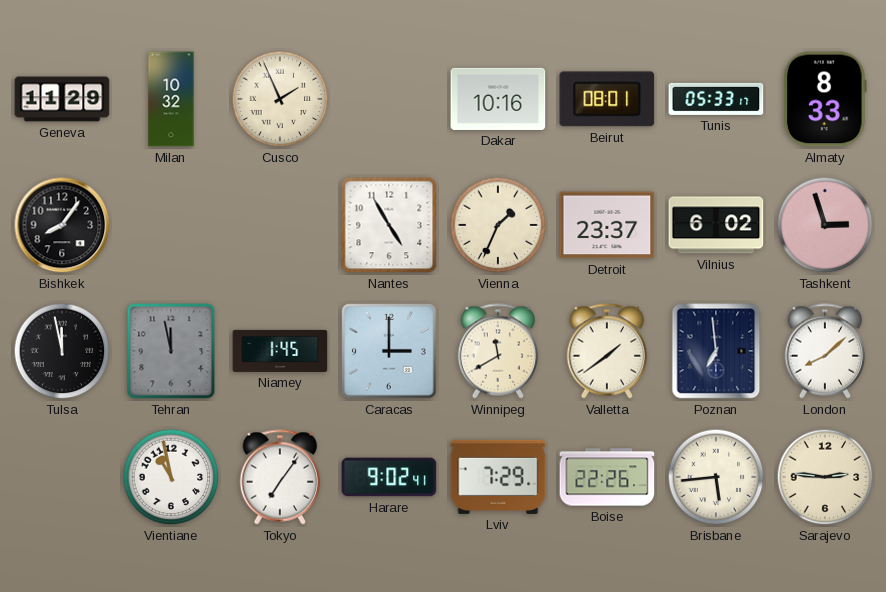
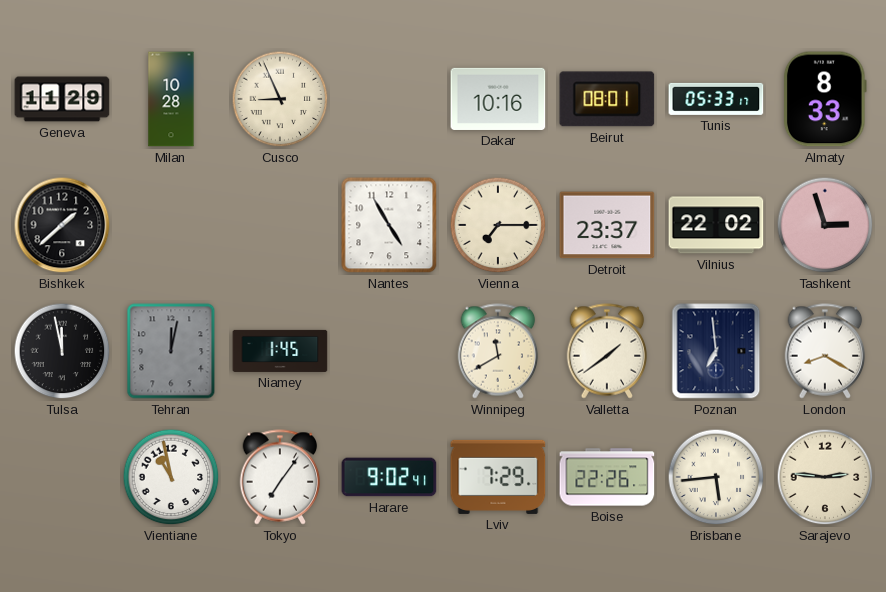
Milan: 10:32 -> 10:28
Cusco: 1:56 -> 8:56
Bishkek: 8:06 -> 1:38
Vienna: 1:34 -> 7:15
Vilnius: 6:02 -> 22:02
Tehran: 11:58 -> 12:02
Caracas: 3:00 -> none
London: 8:08 -> 8:20
